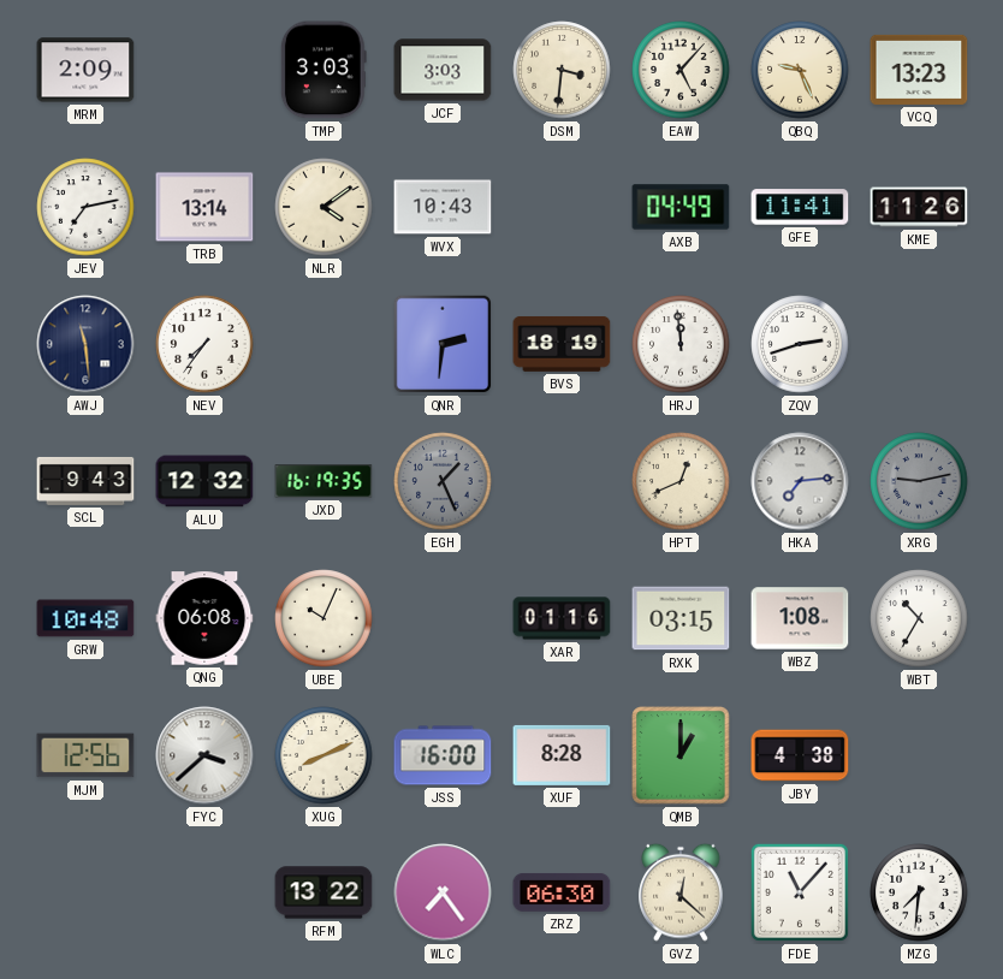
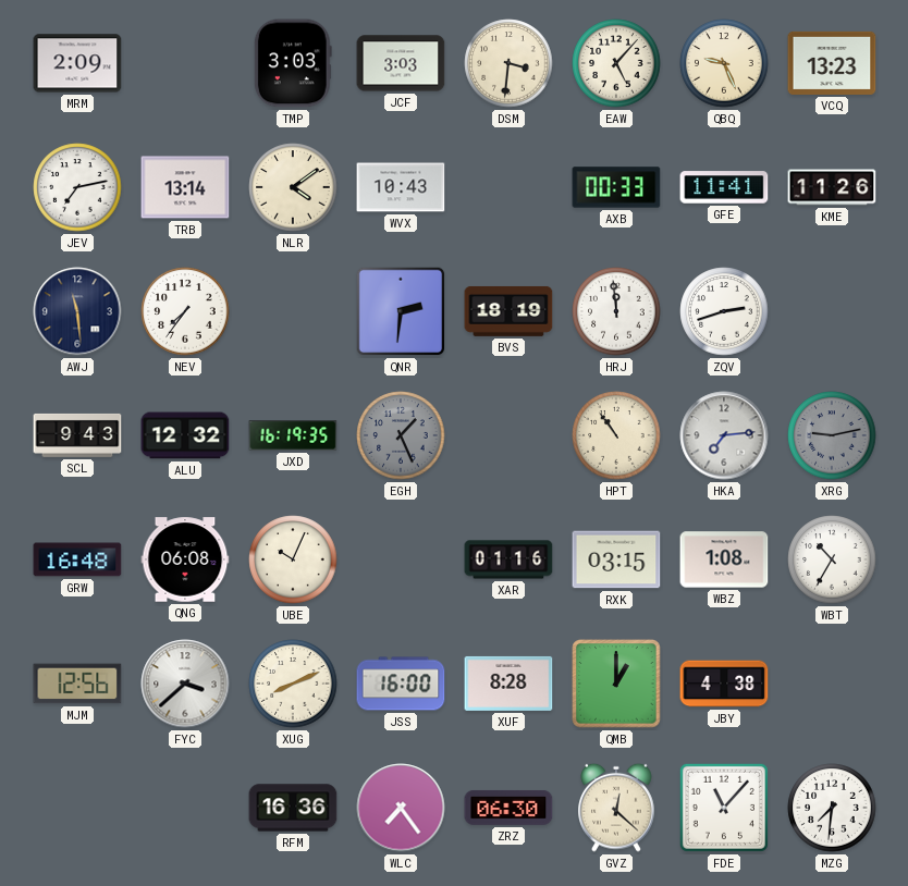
AXB: 04:49 -> 00:33
HPT: 12:41 -> 10:54
GRW: 10:48 -> 16:48
RFM: 13:22 -> 16:36
